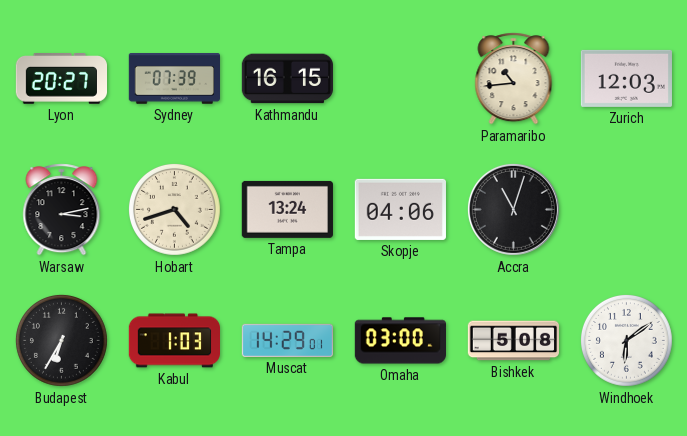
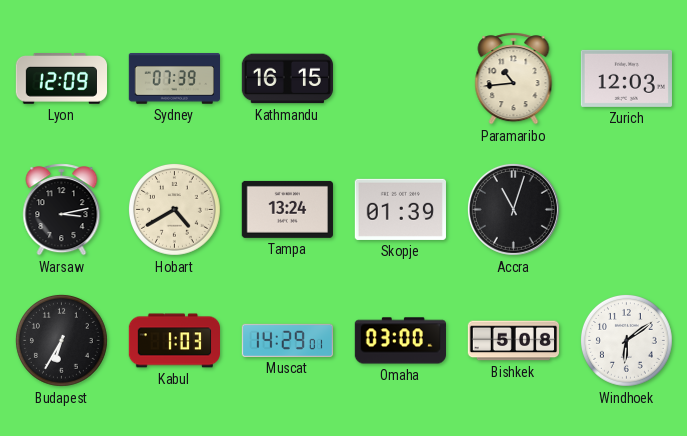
Lyon: 20:27 -> 12:09
Hobart: 4:42 -> 4:40
Skopje: 04:06 -> 01:39
